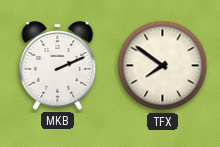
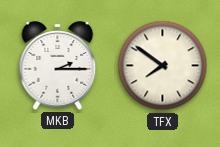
MKB: 2:11 -> 2:15
